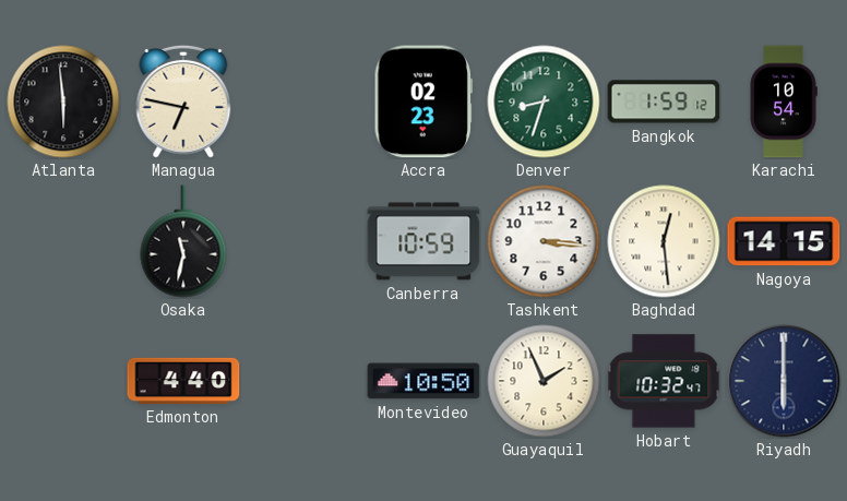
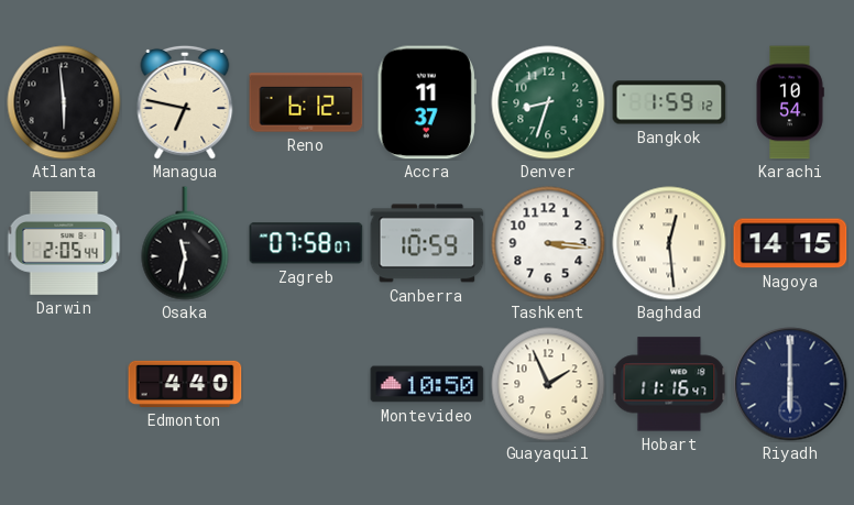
Reno: none -> 6:12
Accra: 02:23 -> 11:37
Darwin: none -> 2:05
Zagreb: none -> 07:58
Hobart: 10:32 -> 11:16
